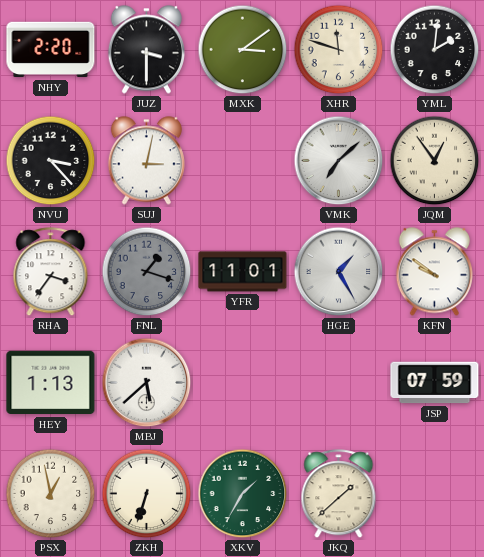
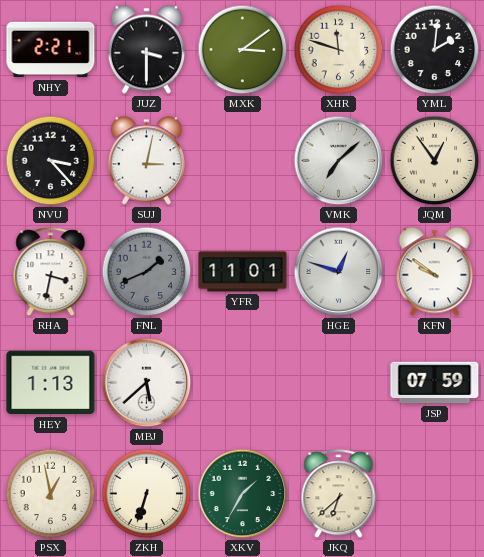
NHY: 2:20 -> 2:21
RHA: 3:36 -> 3:32
FNL: 1:18 -> 1:41
HGE: 1:25 -> 12:48
JKQ: 1:38 -> 6:38
